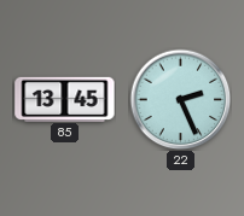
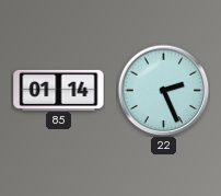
85: 13:45 -> 01:14
